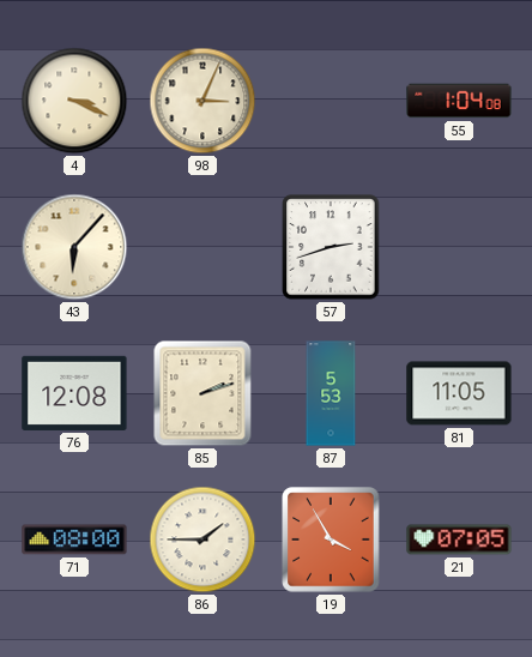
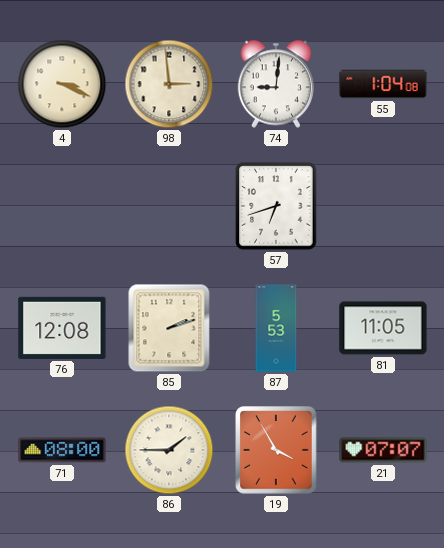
98: 3:04 -> 2:59
74: none -> 9:01
43: 6:07 -> none
57: 2:42 -> 6:42
21: 07:05 -> 07:07
